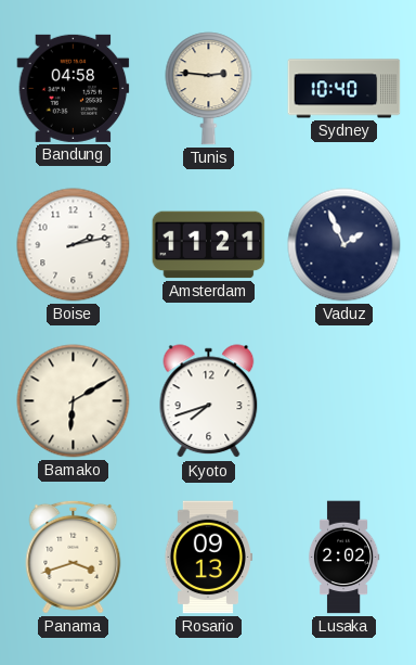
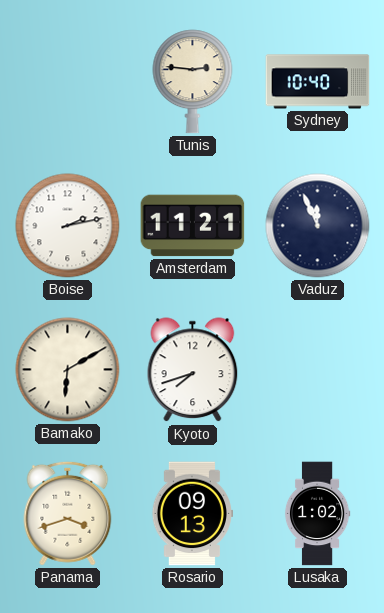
Bandung: 04:58 -> none
Vaduz: 1:56 -> 11:56
Lusaka: 2:02 -> 1:02
